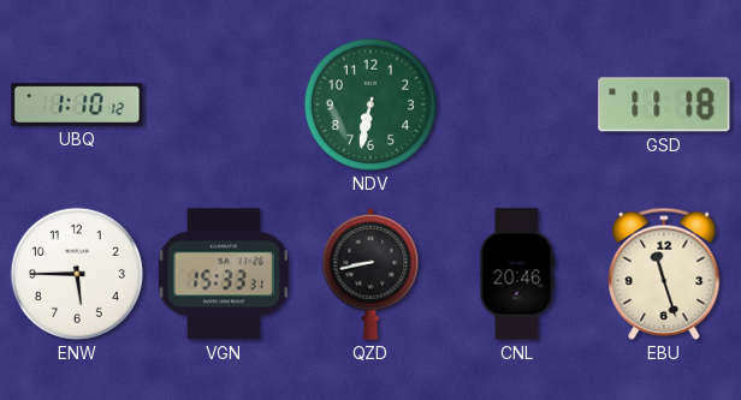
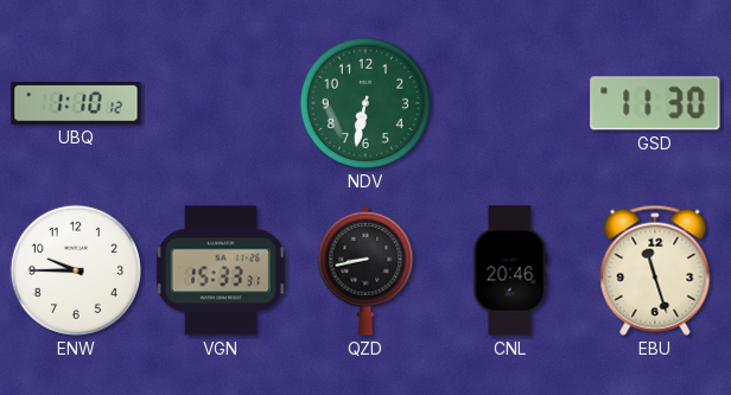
GSD: 11:18 -> 11:30
ENW: 5:45 -> 9:45
